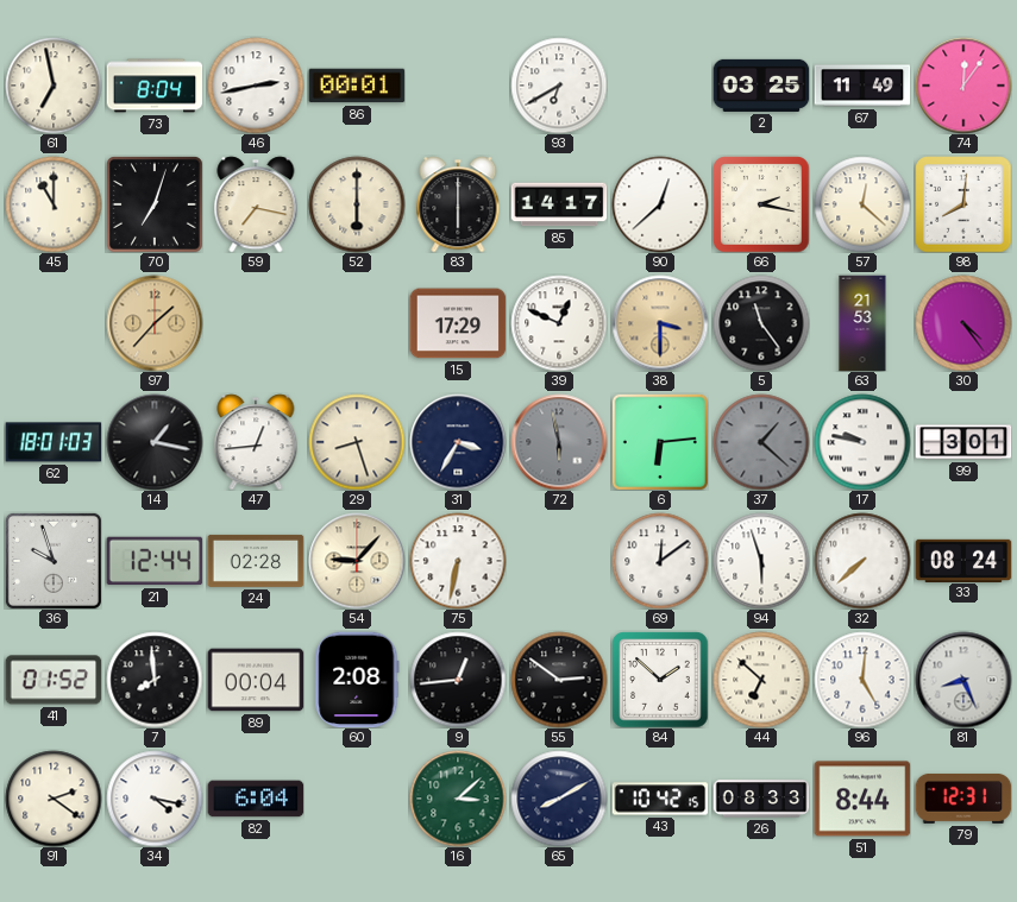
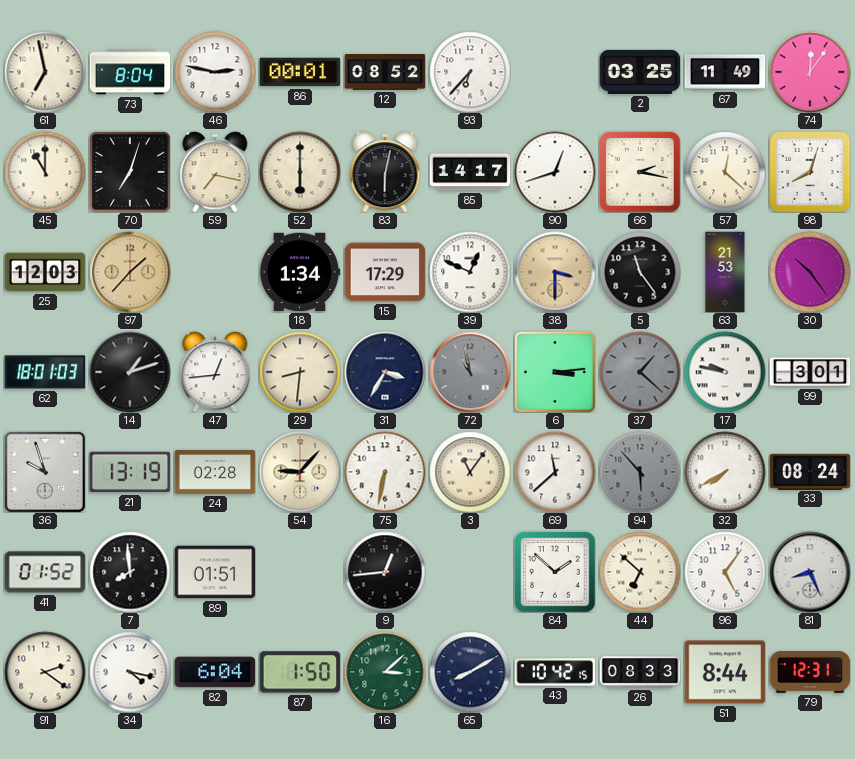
46: 2:43 -> 2:47
12: none -> 08:52
93: 6:40 -> 6:37
83: 6:00 -> 6:02
90: 12:38 -> 12:42
98: 8:01 -> 8:03
25: none -> 12:03
18: none -> 1:34
30: 4:24 -> 10:24
14: 1:17 -> 1:12
29: 8:27 -> 8:31
72: 5:58 -> 10:58
6: 6:14 -> 3:14
21: 12:44 -> 13:19
3: none -> 11:06
69: 12:09 -> 11:38
94: 5:57 -> 5:53
94 dial: white -> grey
32: 7:38 -> 7:40
89: 00:04 -> 01:51
60: 2:08 -> none
55: 2:51 -> none
96: 5:01 -> 5:06
87: none -> 1:50
